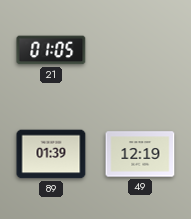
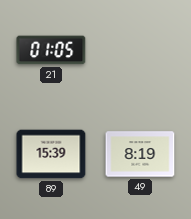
89: 01:39 -> 15:39
49: 12:19 -> 8:19
